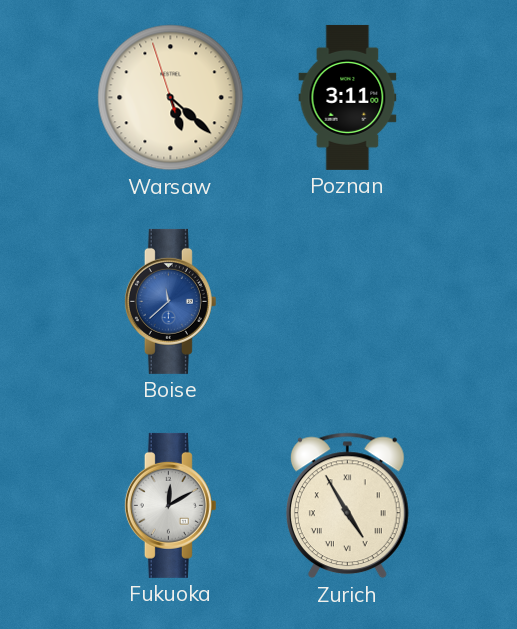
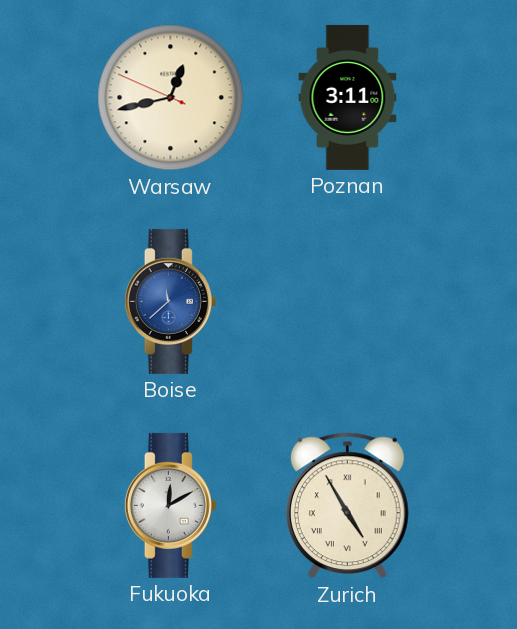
Warsaw: 5:21 -> 12:42
